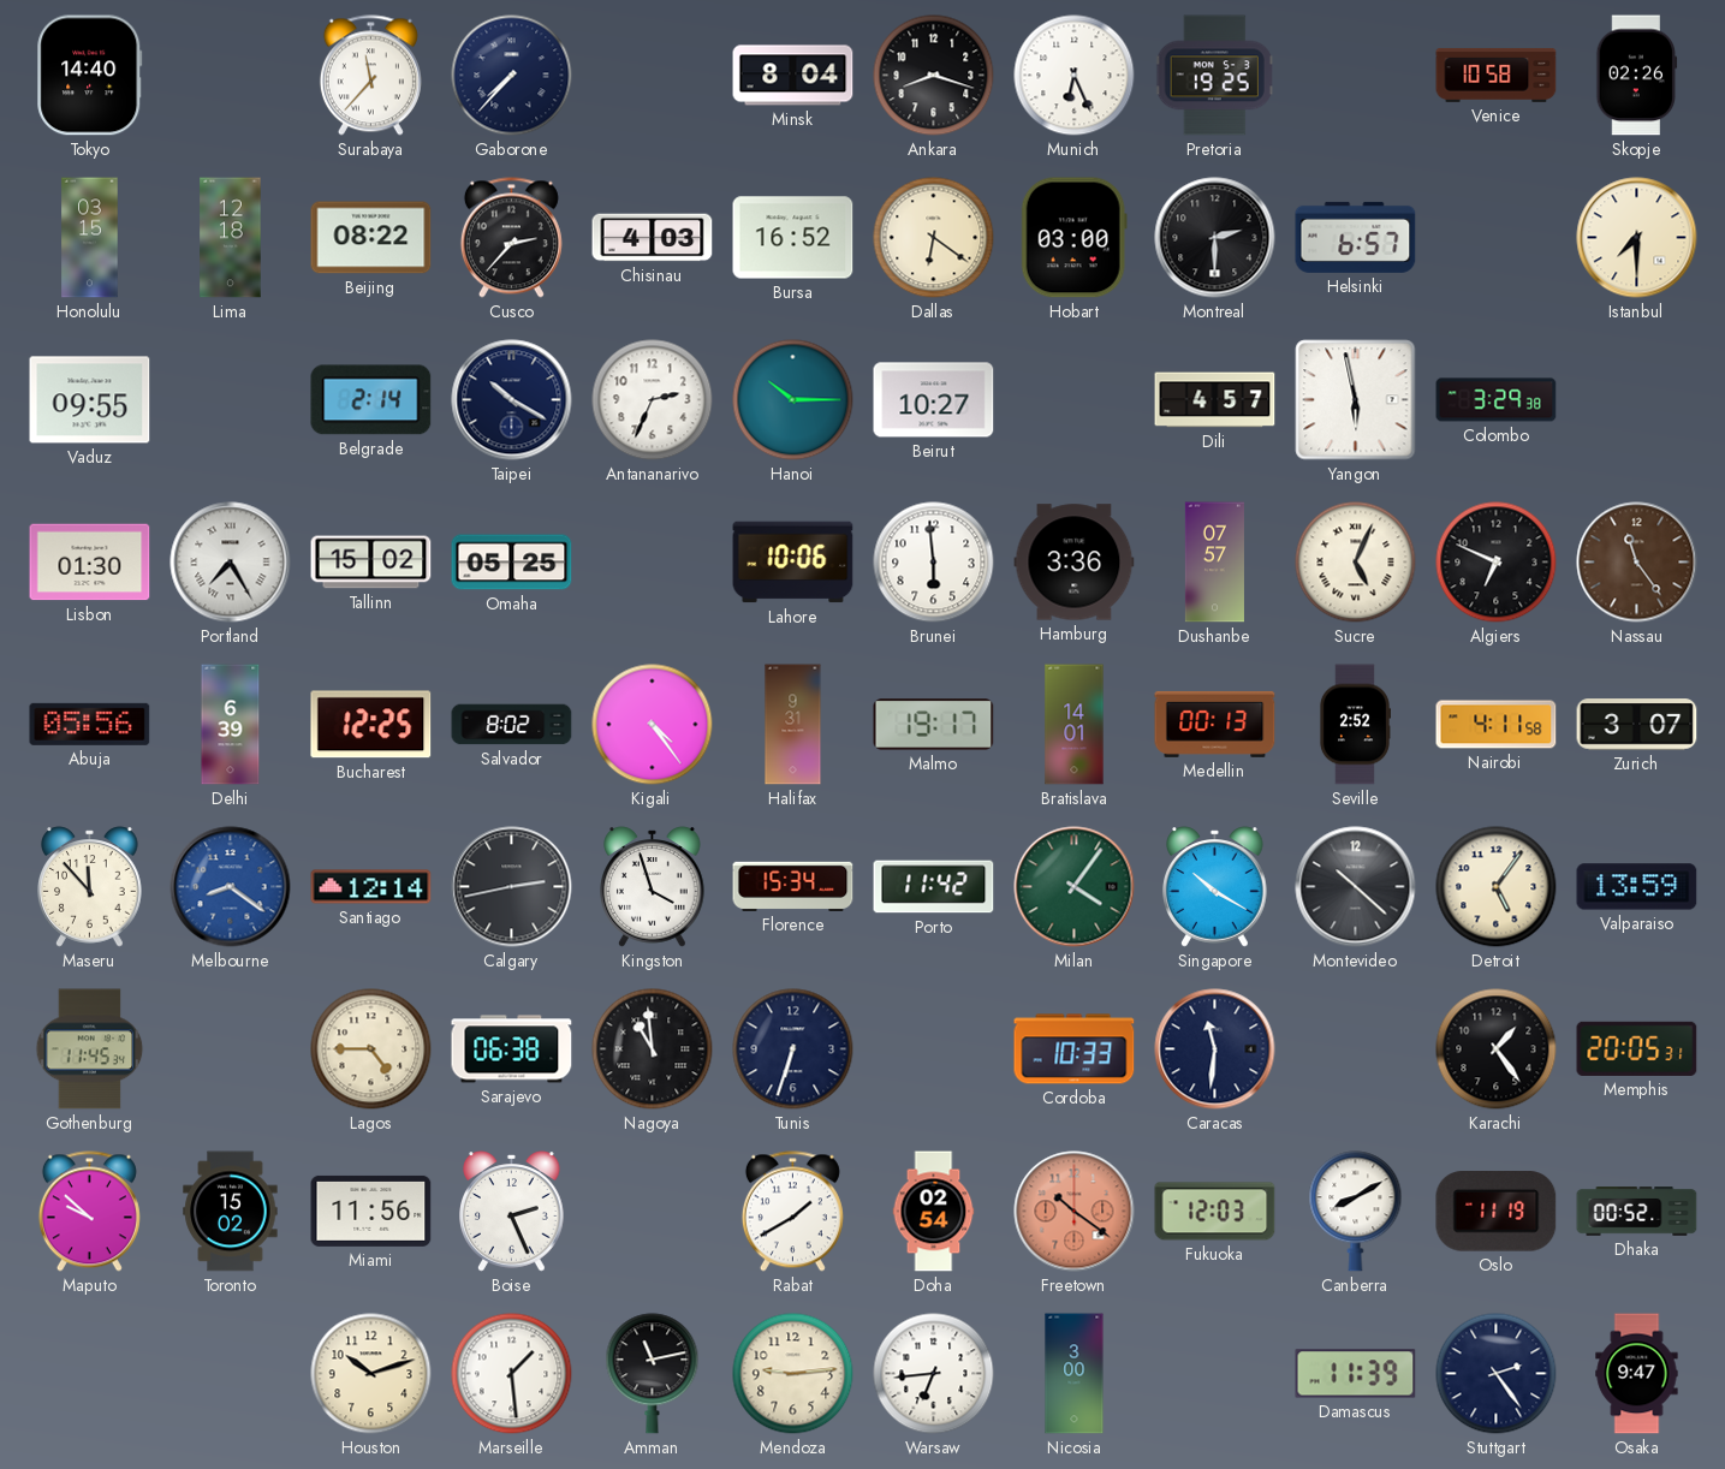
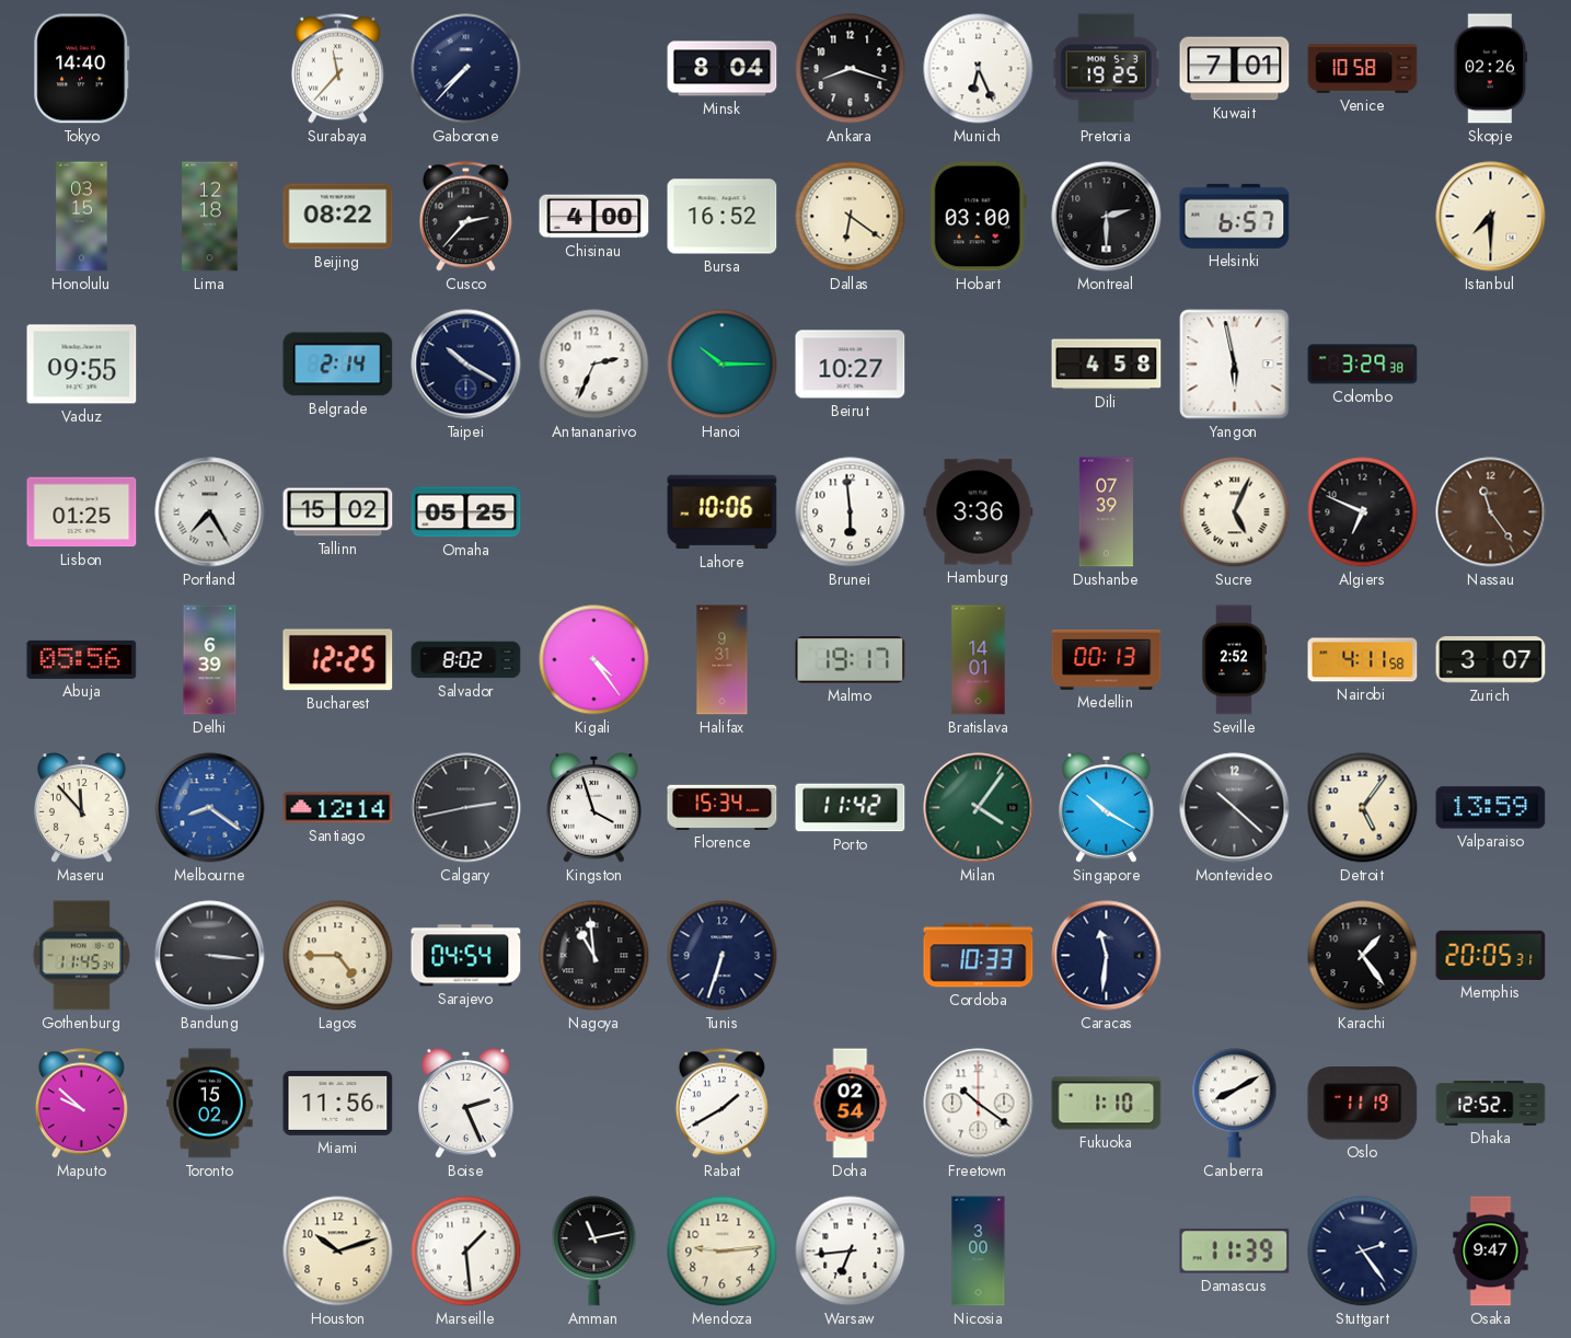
Kuwait: none -> 7:01
Chisinau: 4:03 -> 4:00
Dili: 4:57 -> 4:58
Lisbon: 01:30 -> 01:25
Dushanbe: 07:57 -> 07:39
Bandung: none -> 3:16
Sarajevo: 06:38 -> 04:54
Freetown dial: salmon -> white
Fukuoka: 12:03 -> 1:10
Dhaka: 00:52 -> 12:52
